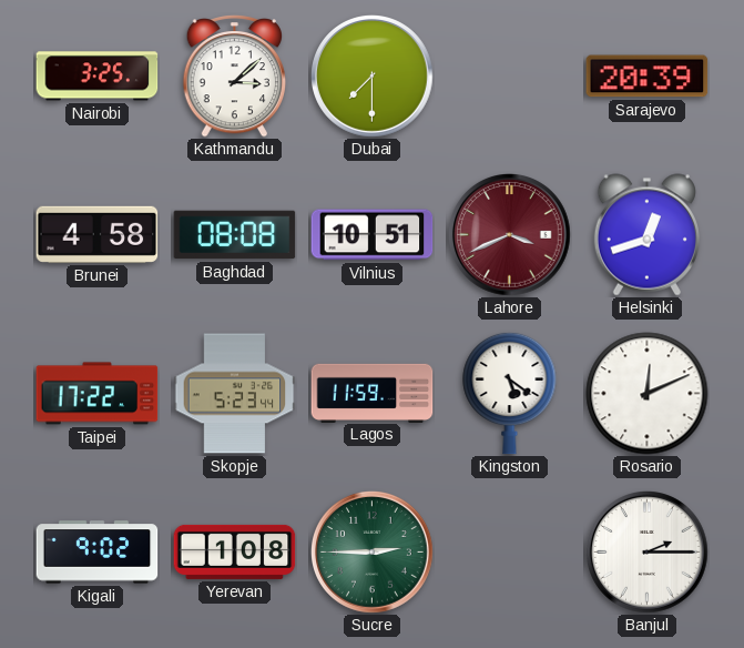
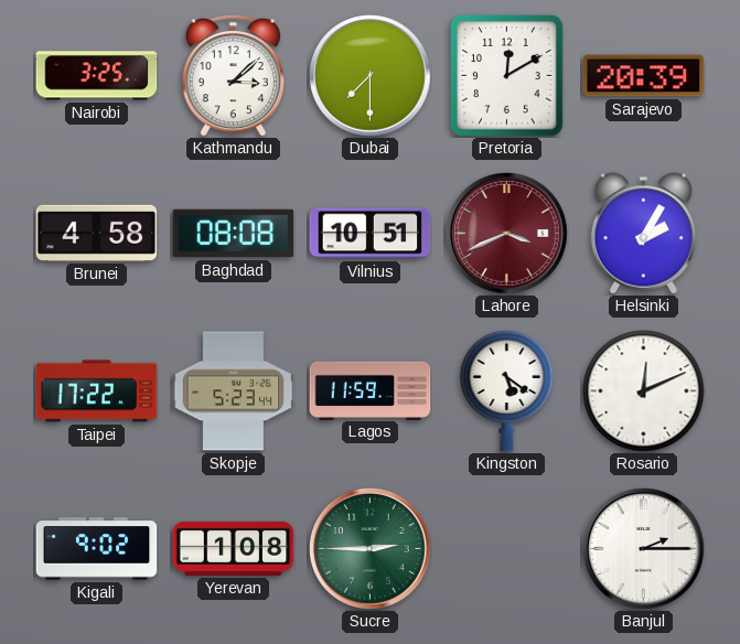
Pretoria: none -> 12:10
Helsinki: 12:42 -> 2:05
